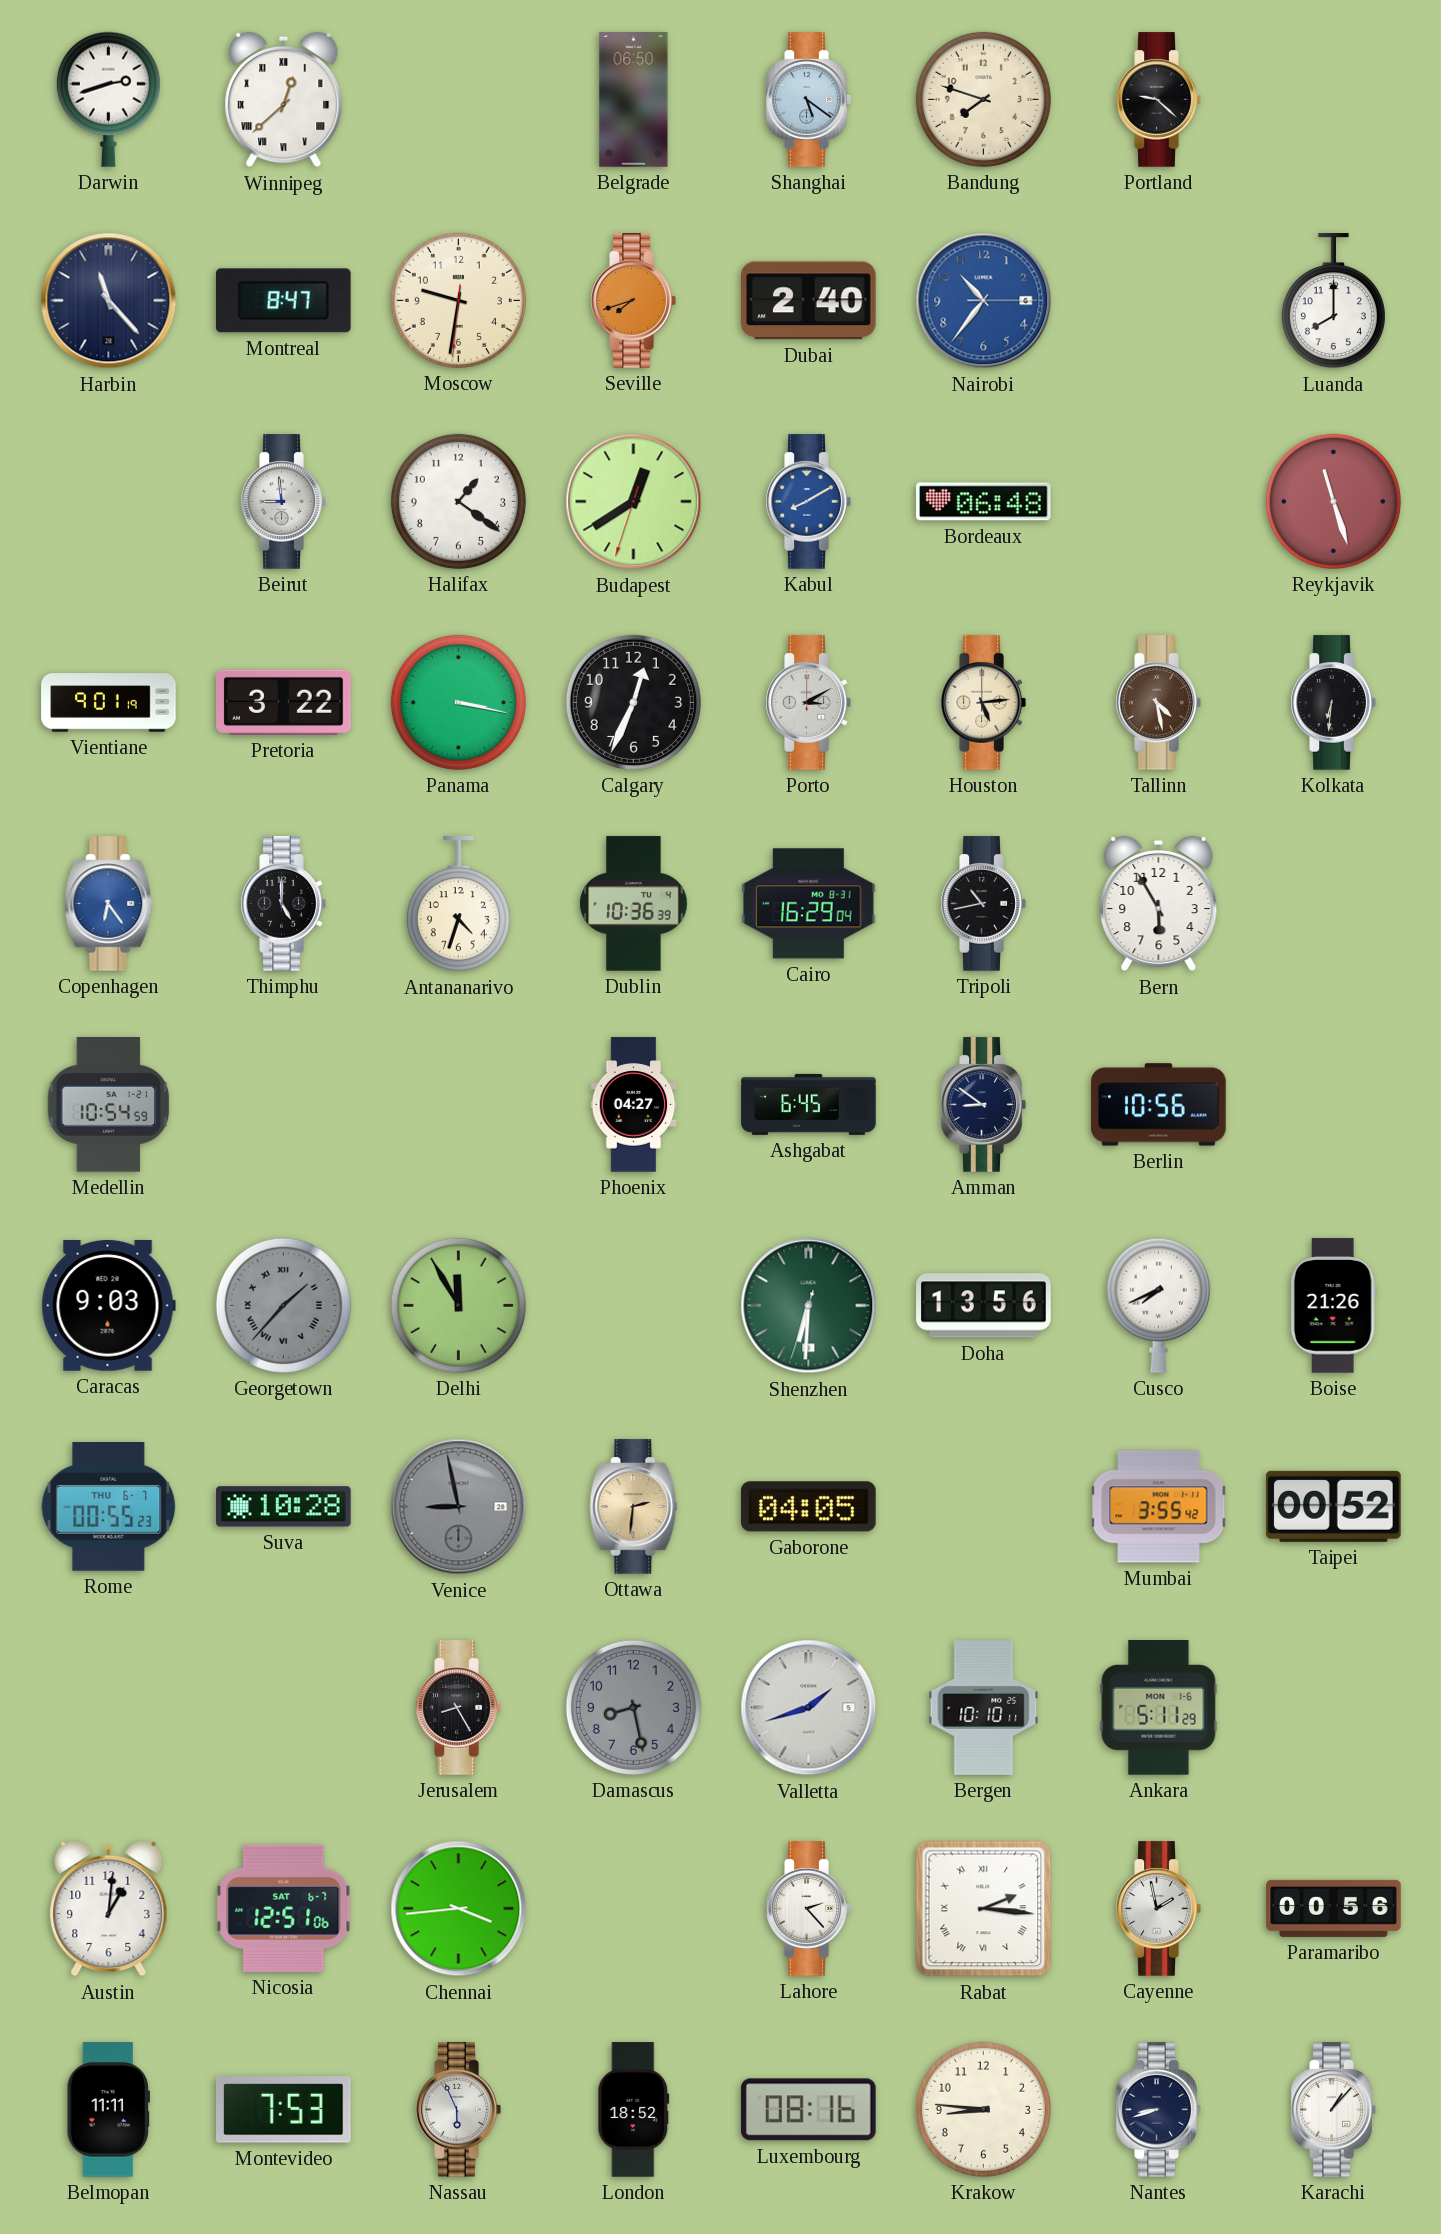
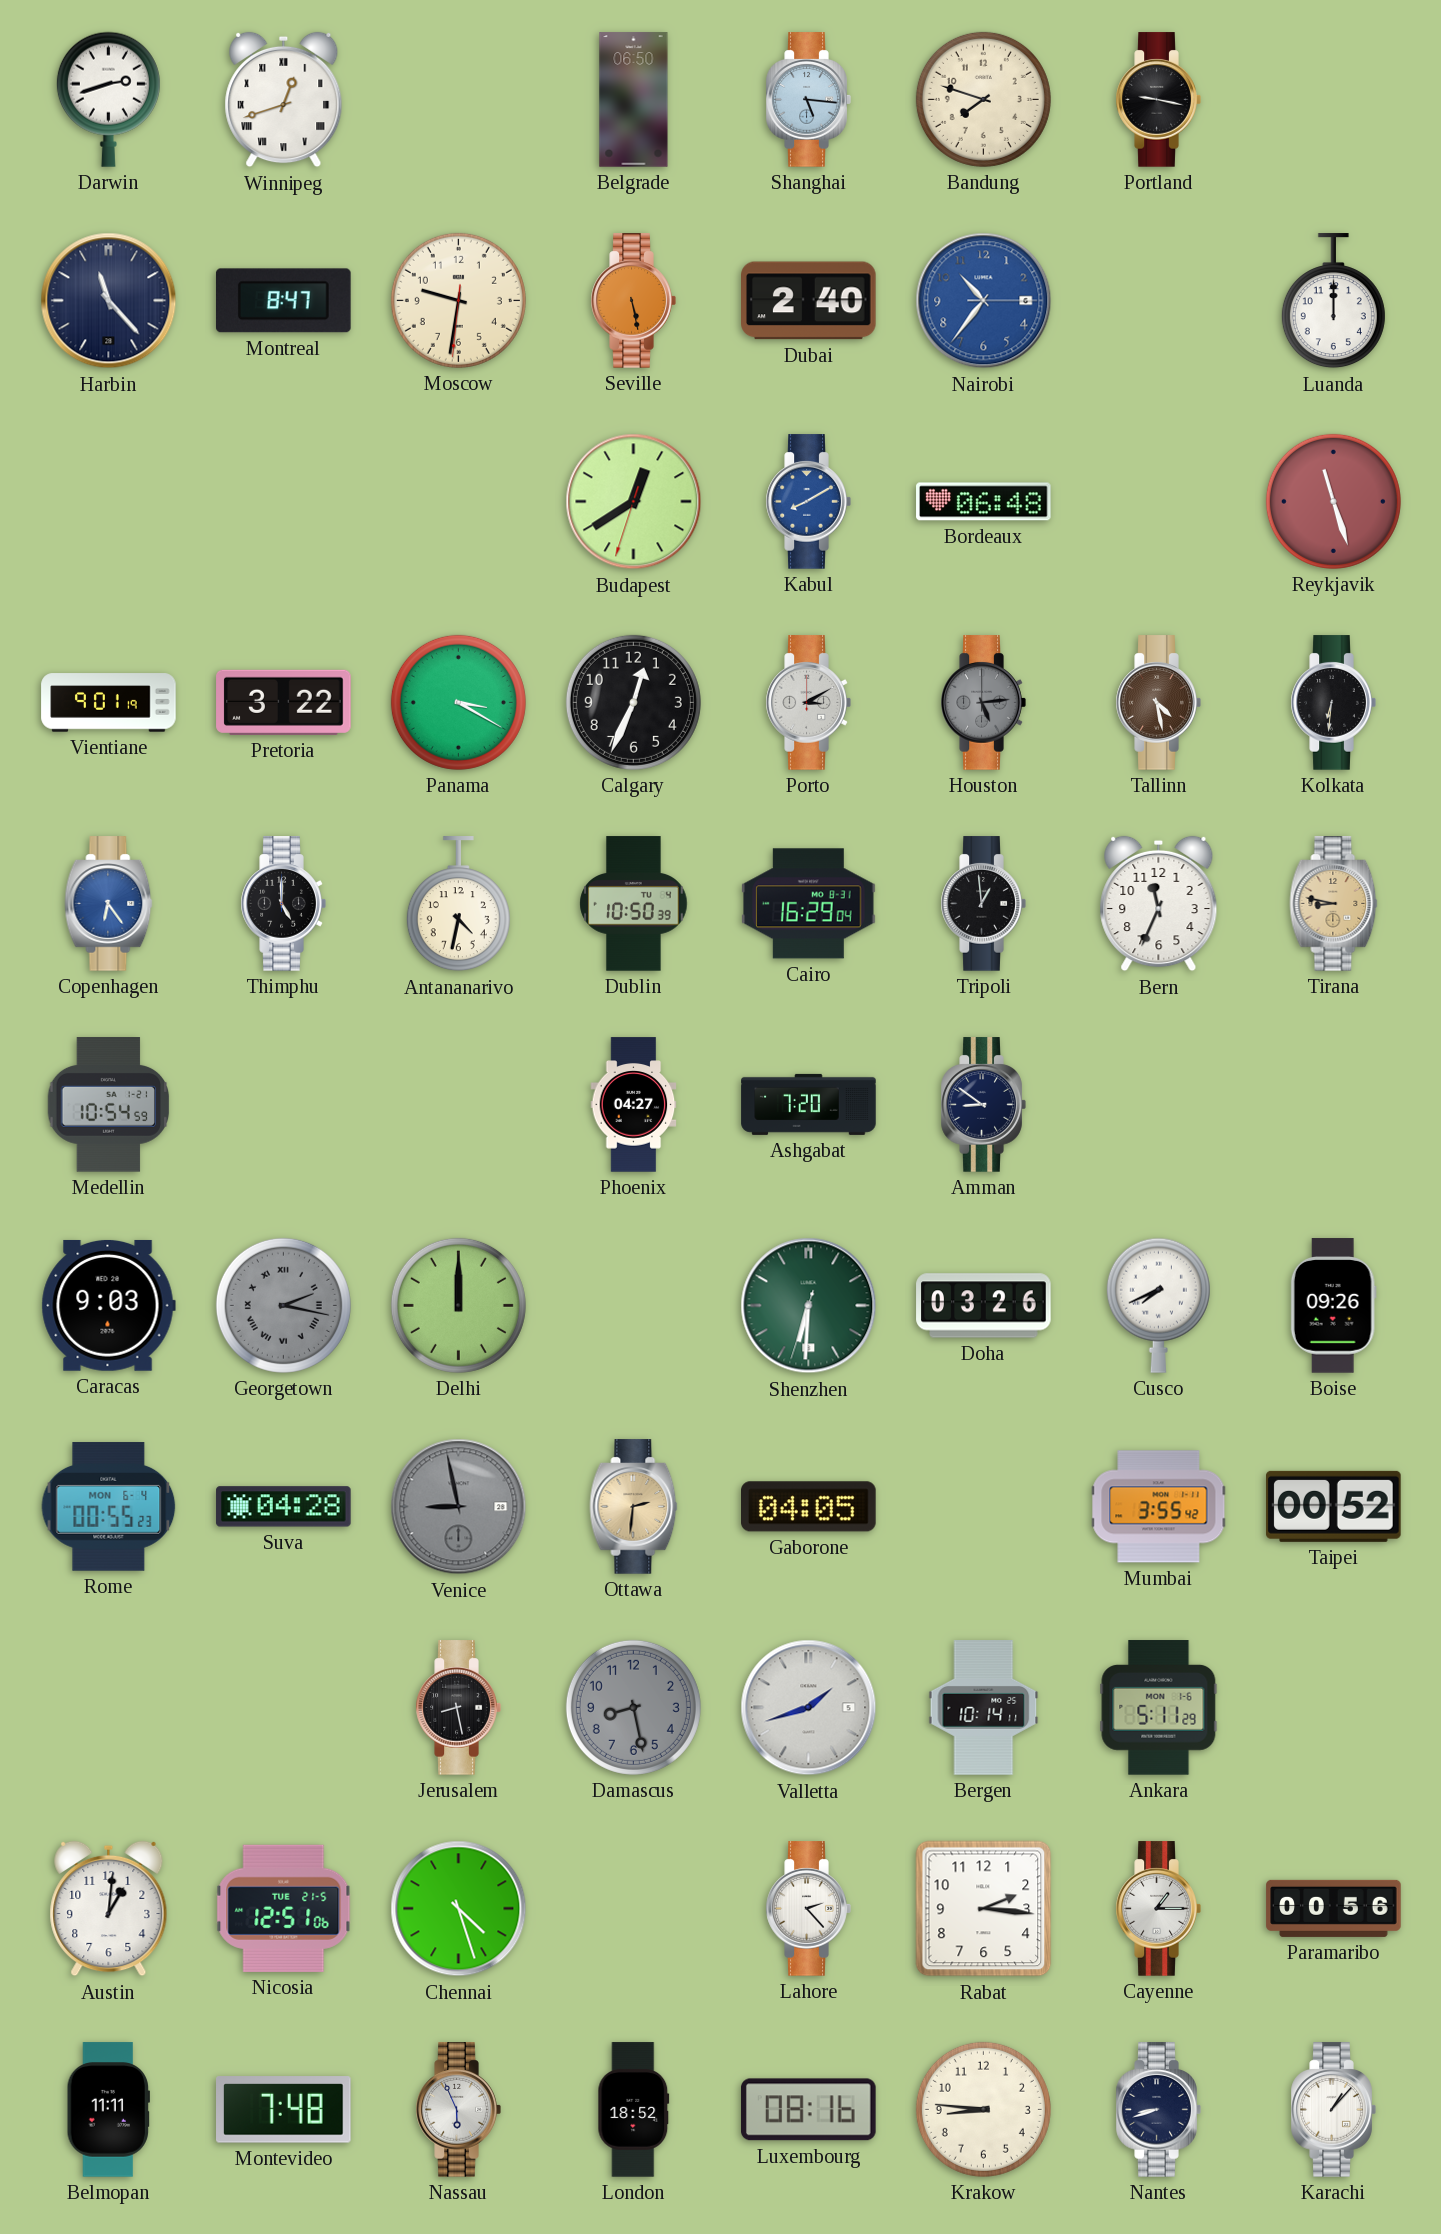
Winnipeg: 12:38 -> 12:42
Shanghai: 5:21 -> 5:16
Portland: 9:22 -> 9:17
Seville: 7:42 -> 5:28
Luanda: 8:00 -> 12:00
Beirut: 8:59 -> none
Halifax: 1:21 -> none
Panama: 3:17 -> 3:20
Houston dial: cream -> grey
Antananarivo: 4:33 -> 4:32
Dublin: 10:36 -> 10:50
Tripoli: 10:43 -> 12:59
Bern: 5:55 -> 11:34
Tirana: none -> 8:47
Ashgabat: 6:45 -> 7:20
Berlin: 10:56 -> none
Georgetown: 1:37 -> 2:17
Delhi: 11:55 -> 12:00
Doha: 13:56 -> 03:26
Boise: 21:26 -> 09:26
Rome date: THU 6-7 -> MON 6-4
Suva: 10:28 -> 04:28
Jerusalem: 8:25 -> 8:28
Bergen: 10:10 -> 10:14
Nicosia date: SAT 6-7 -> TUE 21-5
Chennai: 3:44 -> 4:27
Rabat numerals: Roman -> Arabic
Cayenne: 1:58 -> 1:15
Montevideo: 7:53 -> 7:48
